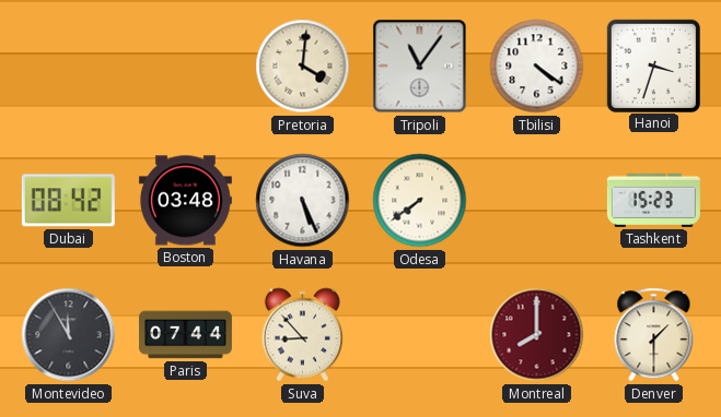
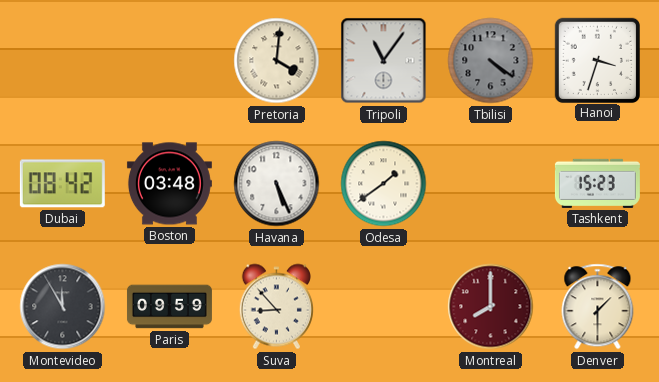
Tbilisi dial: white -> grey
Odesa: 7:39 -> 1:39
Paris: 07:44 -> 09:59
